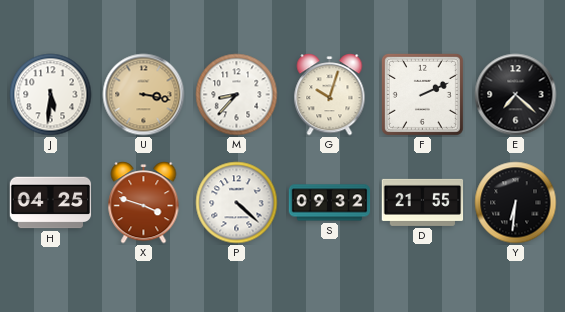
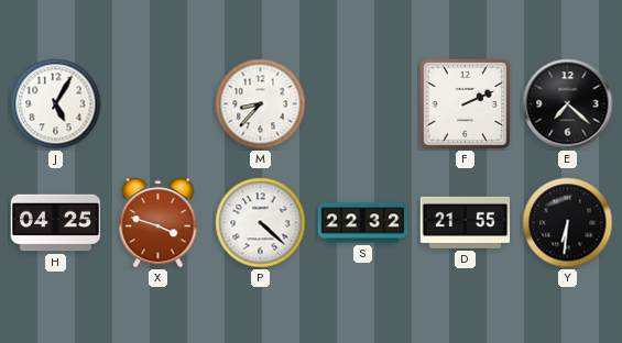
J: 5:31 -> 5:05
U: 3:17 -> none
G: 10:03 -> none
S: 09:32 -> 22:32
